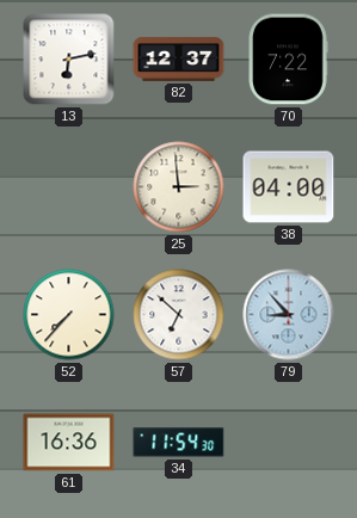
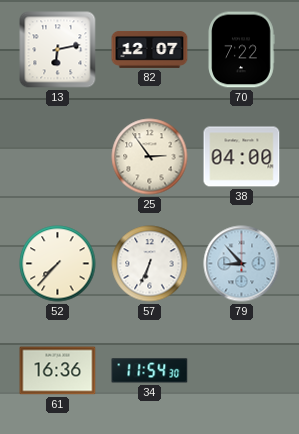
82: 12:37 -> 12:07
25: 2:59 -> 2:54
57: 6:52 -> 6:34
